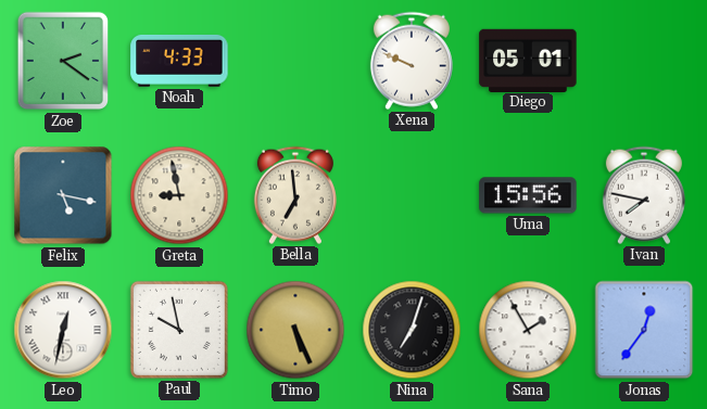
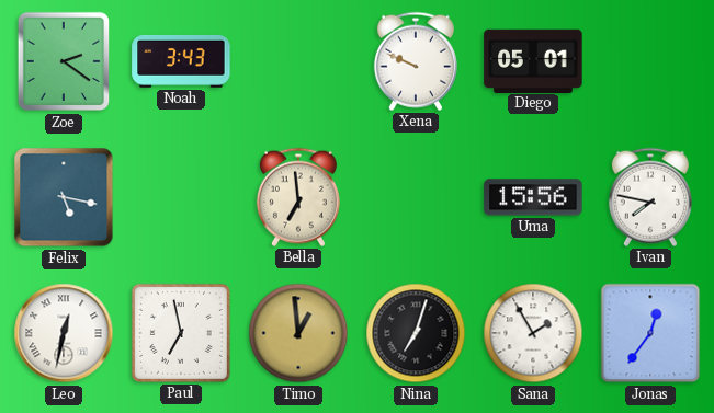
Noah: 4:33 -> 3:43
Greta: 8:58 -> none
Paul: 9:58 -> 6:58
Timo: 5:26 -> 12:59
